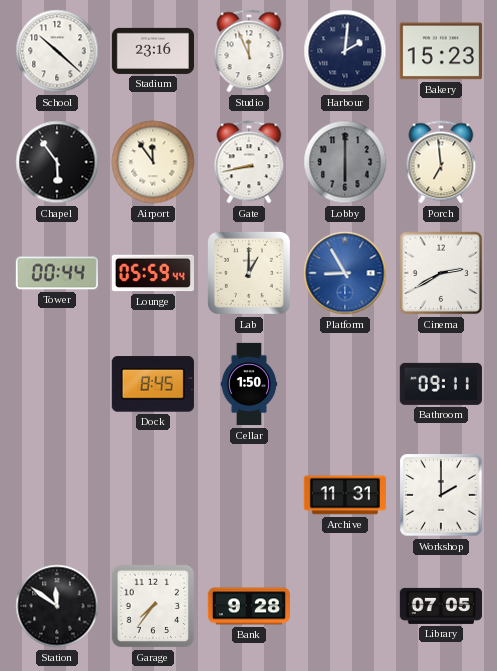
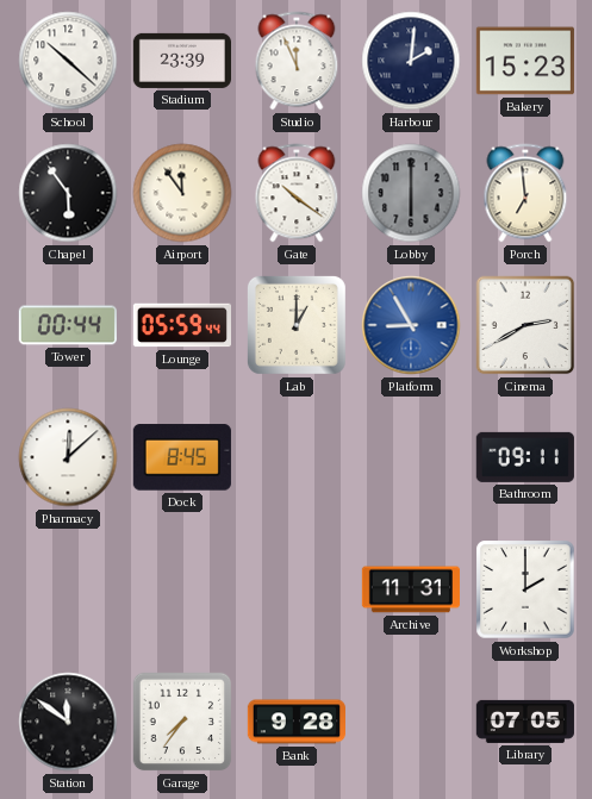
Stadium: 23:16 -> 23:39
Gate: 8:43 -> 10:21
Pharmacy: none -> 12:08
Cellar: 1:50 -> none
